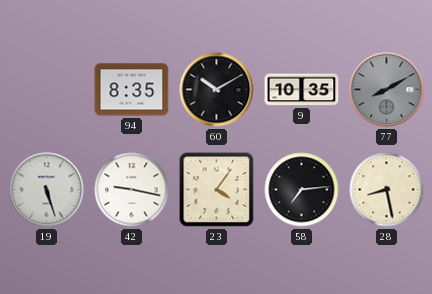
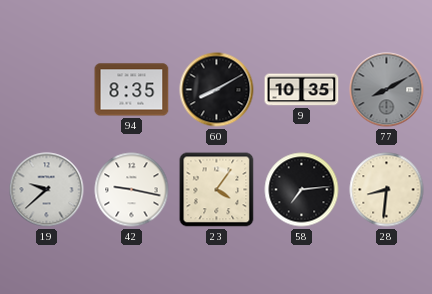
60: 10:10 -> 8:10
19: 5:27 -> 9:38
28: 8:28 -> 8:31
